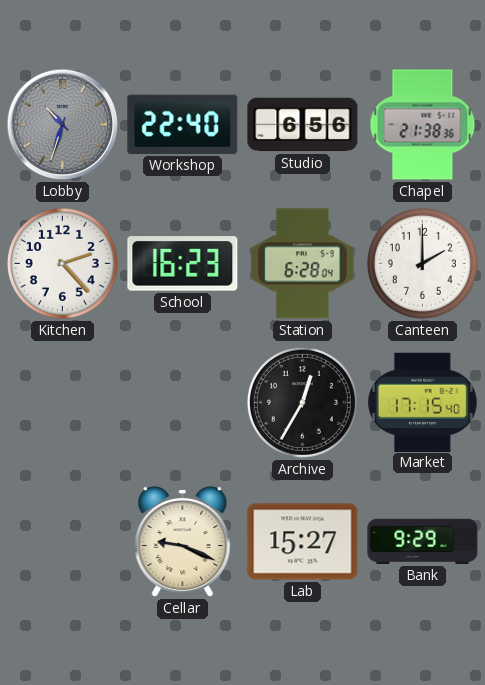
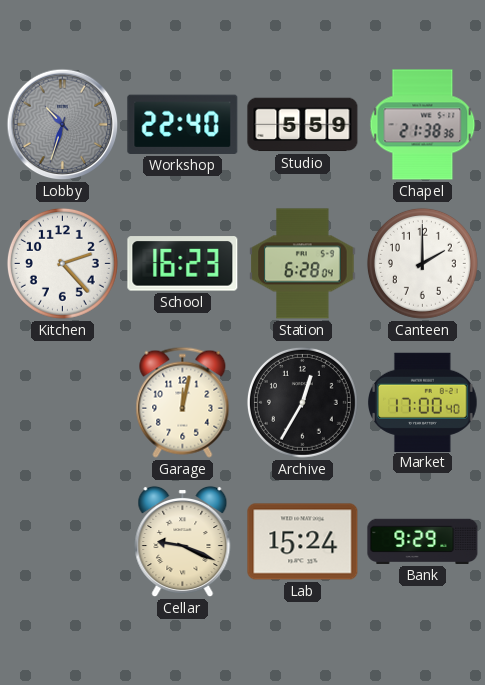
Studio: 6:56 -> 5:59
Garage: none -> 12:02
Market: 17:15 -> 17:00
Lab: 15:27 -> 15:24
